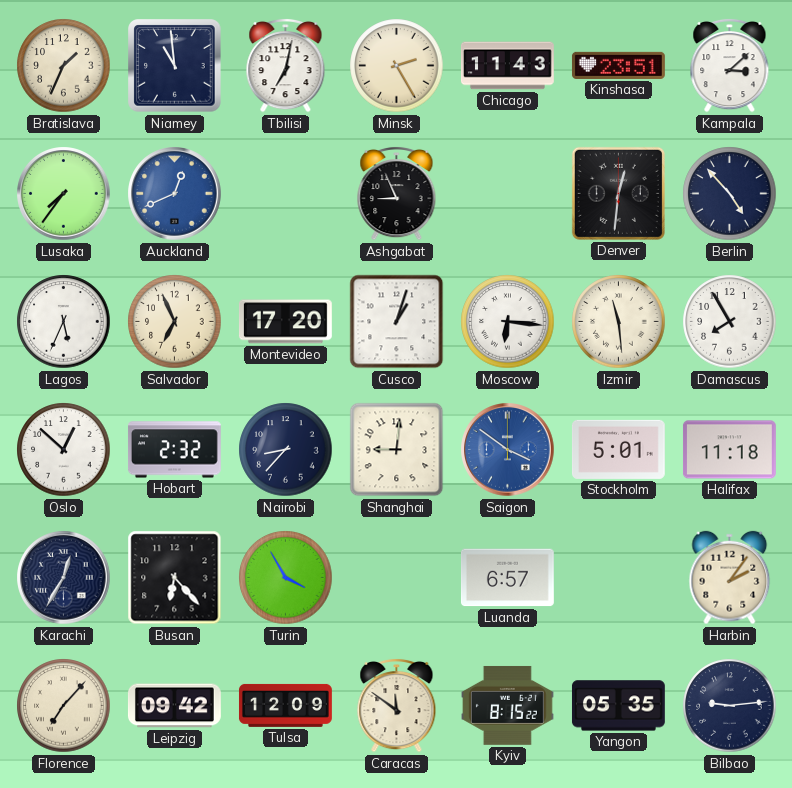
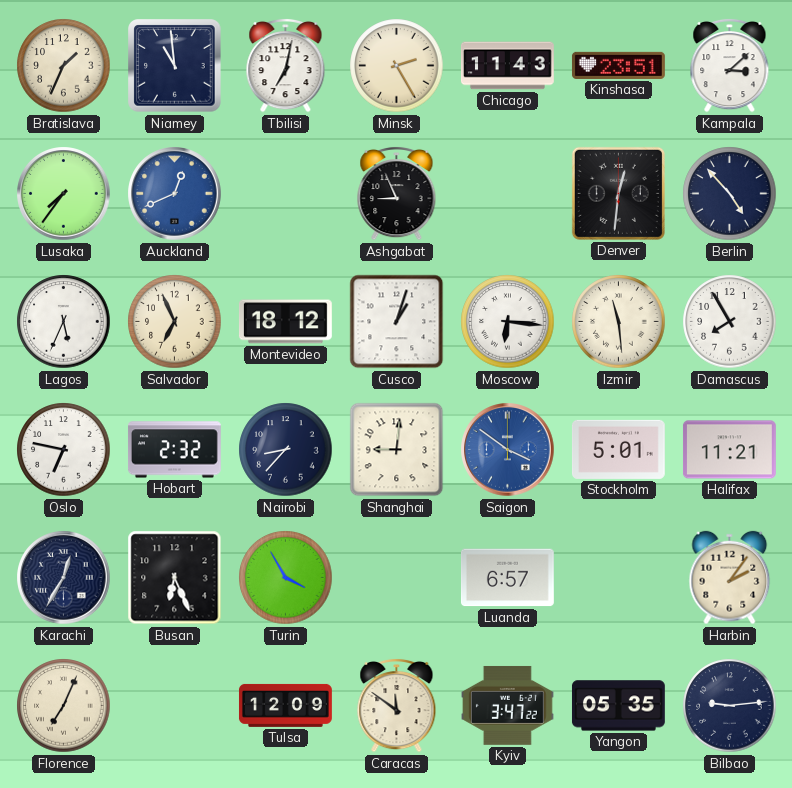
Montevideo: 17:20 -> 18:12
Oslo: 12:52 -> 6:47
Halifax: 11:18 -> 11:21
Busan: 6:23 -> 6:26
Florence: 7:07 -> 7:04
Leipzig: 09:42 -> none
Kyiv: 8:15 -> 3:47
